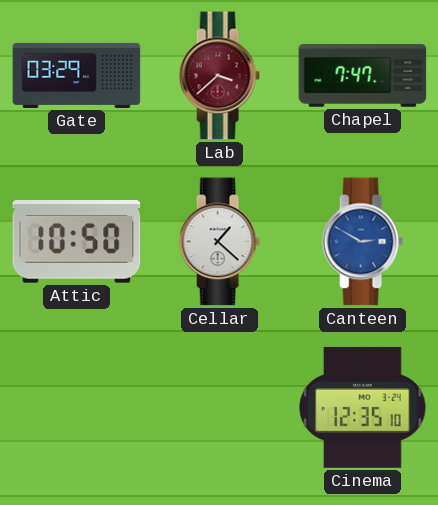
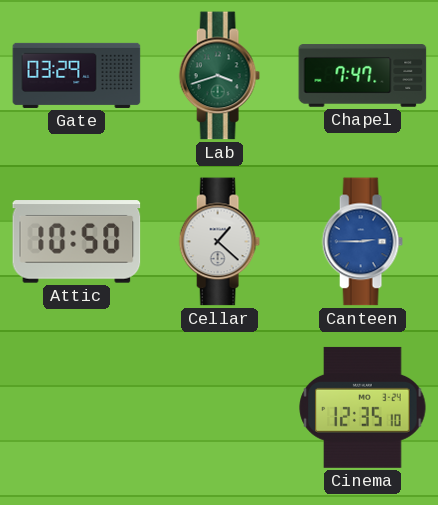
Lab: 3:38 -> 3:42
Lab dial: burgundy -> green
Canteen: 2:50 -> 2:45
